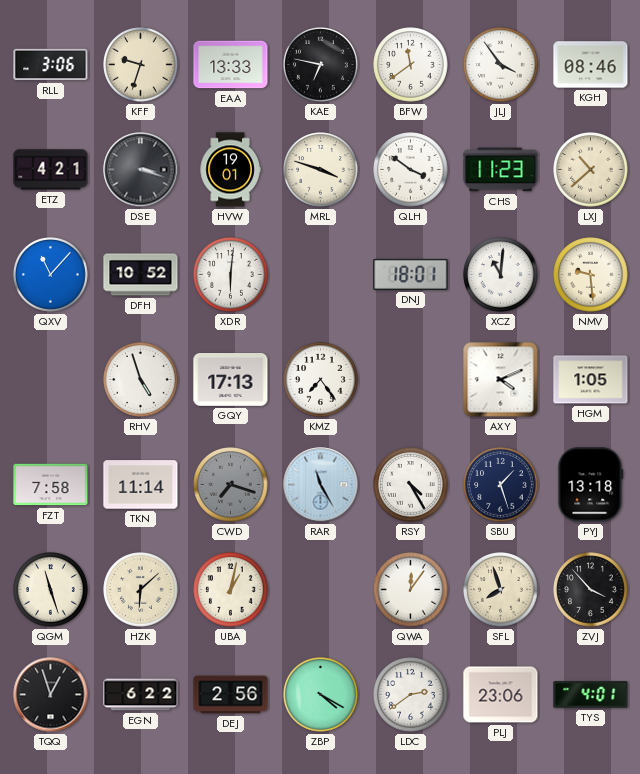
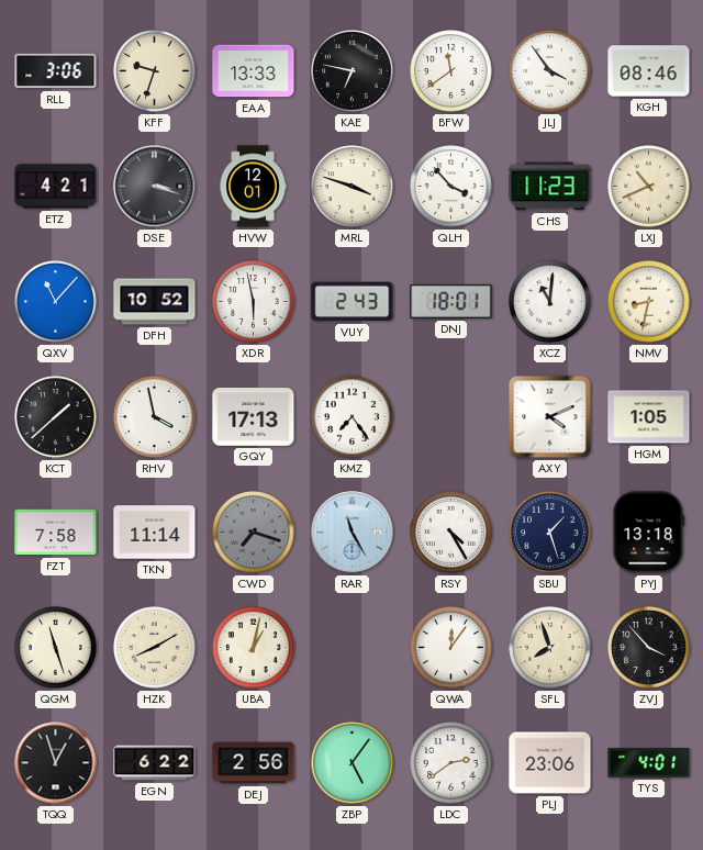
HVW: 19:01 -> 12:01
QLH: 3:51 -> 3:53
LXJ: 10:38 -> 10:41
XDR: 6:01 -> 5:58
VUY: none -> 2:43
NMV: 9:29 -> 8:32
KCT: none -> 1:38
RHV: 4:57 -> 3:58
HZK: 6:08 -> 8:10
ZBP: 4:20 -> 5:06
